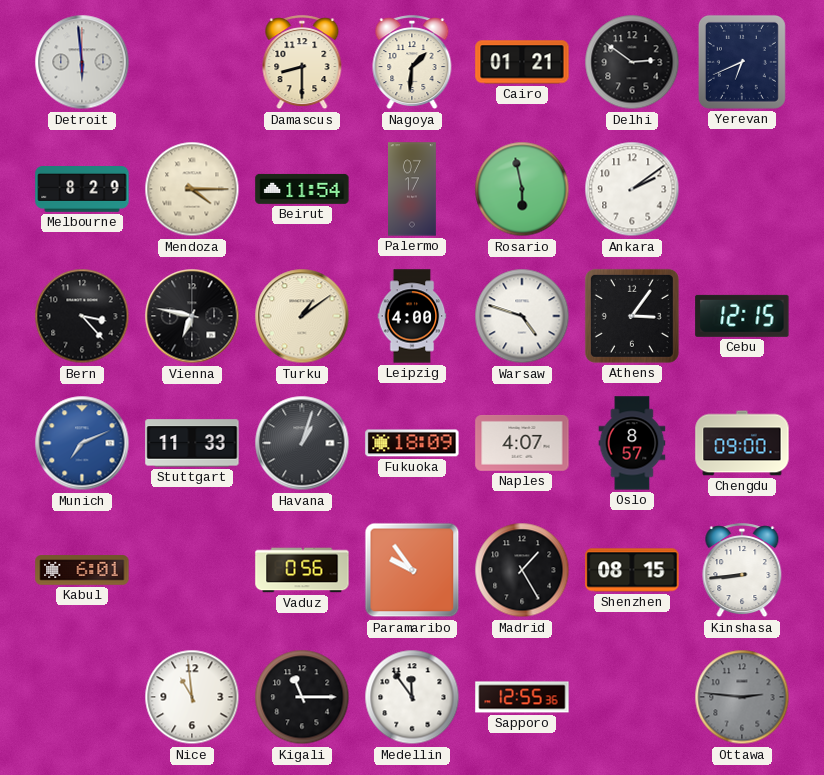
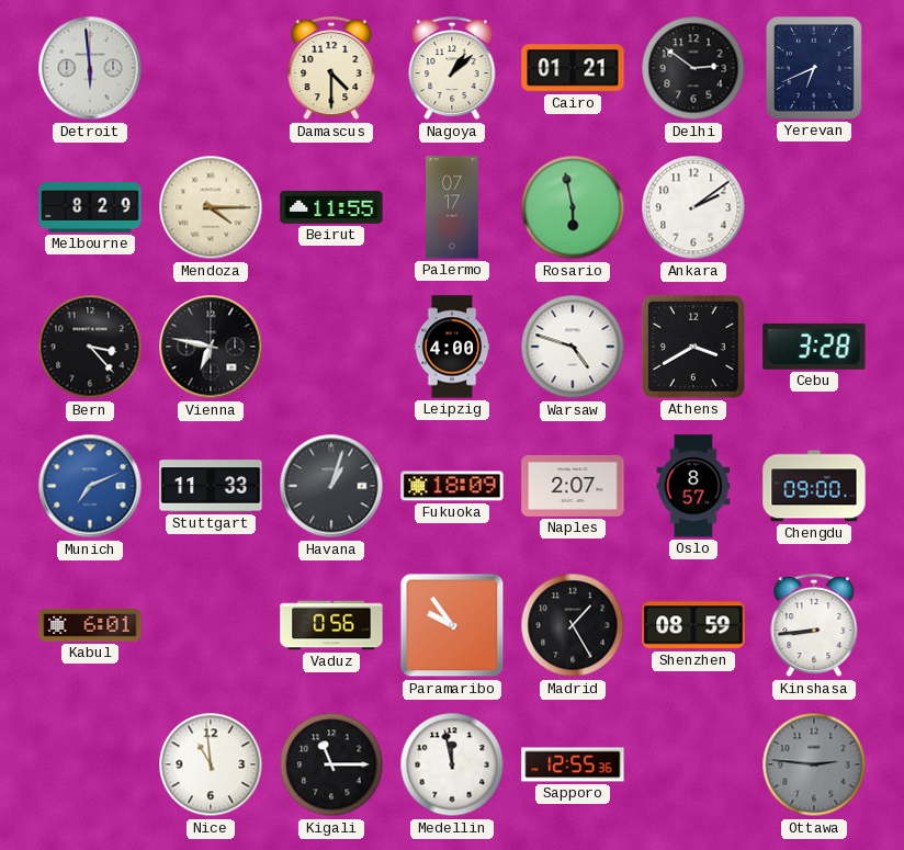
Damascus: 8:30 -> 4:30
Nagoya: 1:31 -> 1:08
Beirut: 11:54 -> 11:55
Turku: 1:09 -> none
Athens: 3:06 -> 3:40
Cebu: 12:15 -> 3:28
Naples: 4:07 -> 2:07
Shenzhen: 08:15 -> 08:59
Medellin: 11:54 -> 11:58
